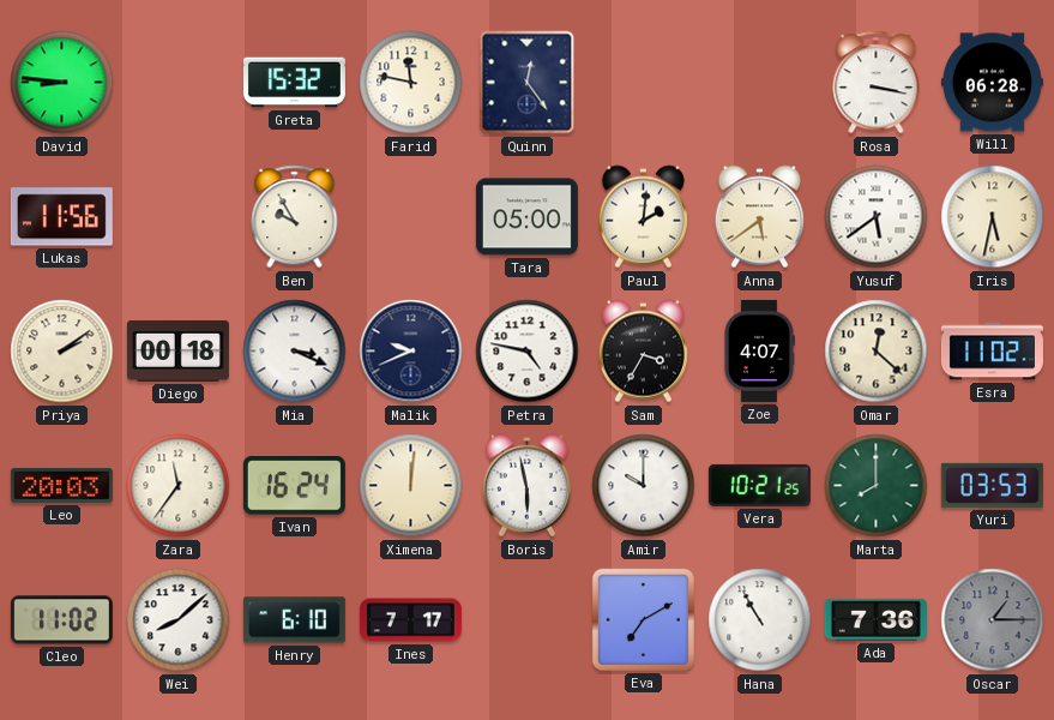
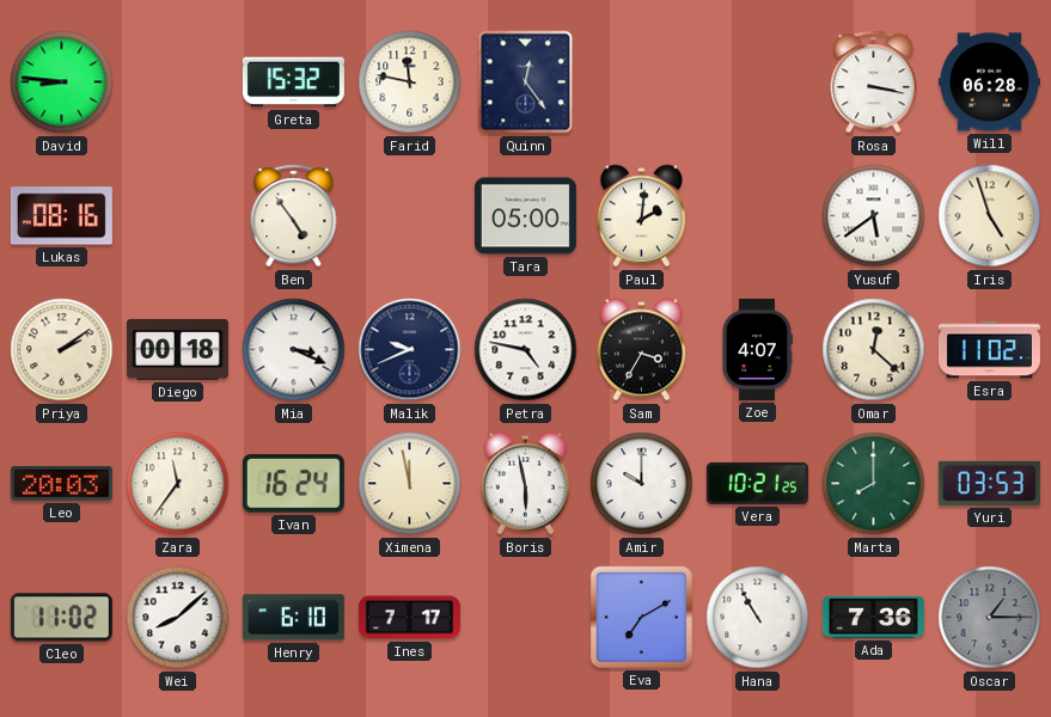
Lukas: 11:56 -> 08:16
Ben: 9:55 -> 4:54
Anna: 5:39 -> none
Iris: 5:32 -> 4:57
Ximena: 12:01 -> 11:58
